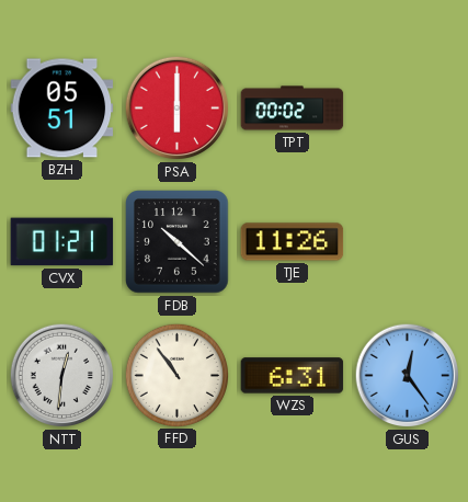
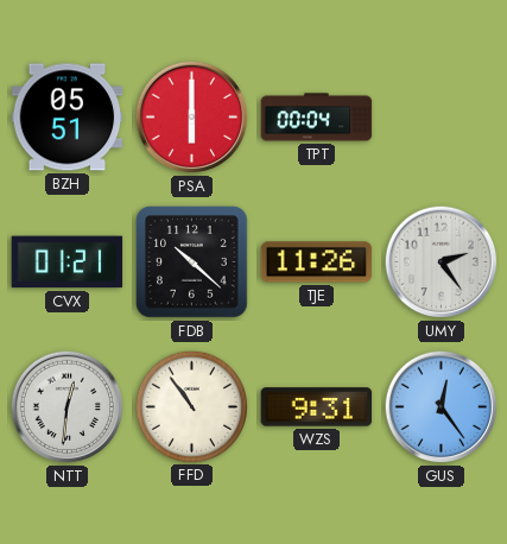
TPT: 00:02 -> 00:04
UMY: none -> 2:24
WZS: 6:31 -> 9:31
